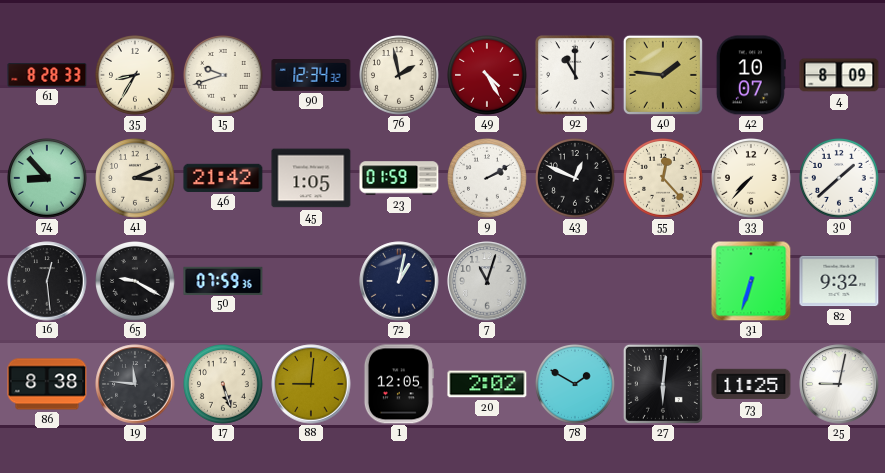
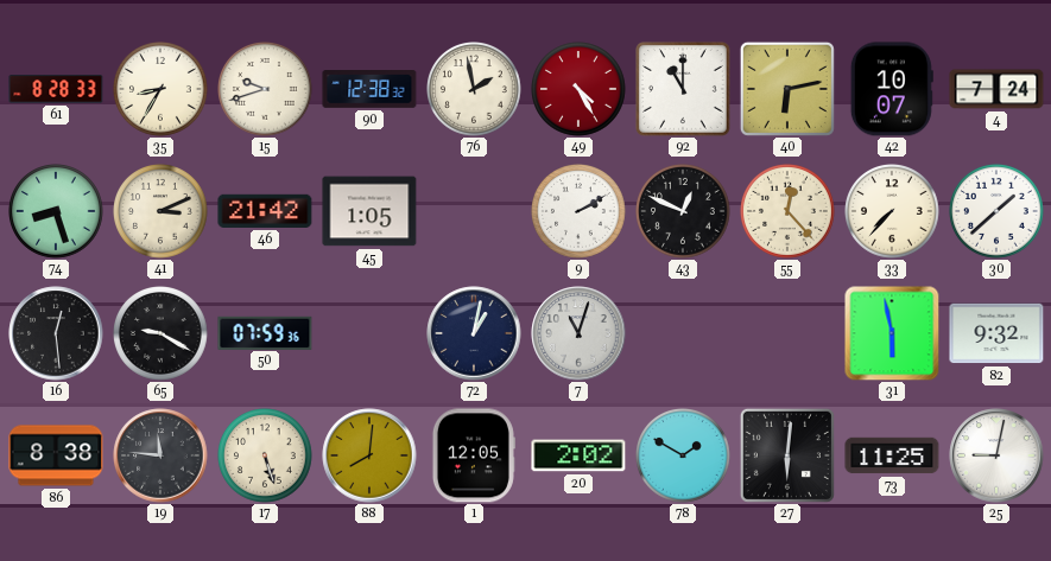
90: 12:34 -> 12:38
40: 1:46 -> 6:13
4: 8:09 -> 7:24
74: 8:53 -> 8:27
23: 01:59 -> none
31: 6:33 -> 5:58
88: 9:01 -> 8:01
